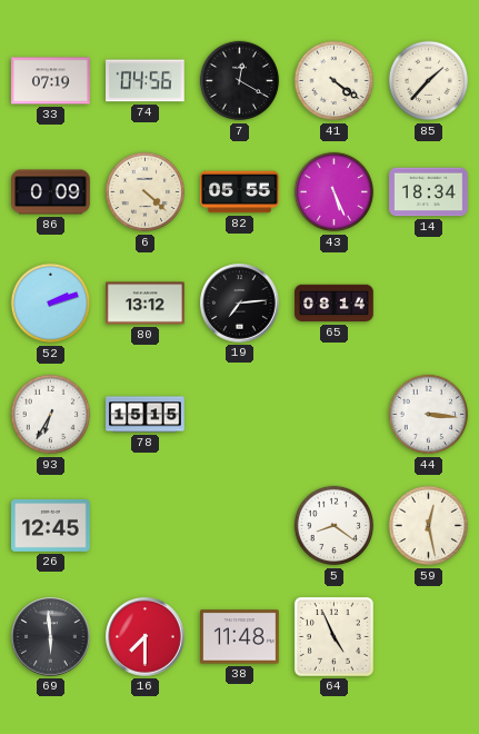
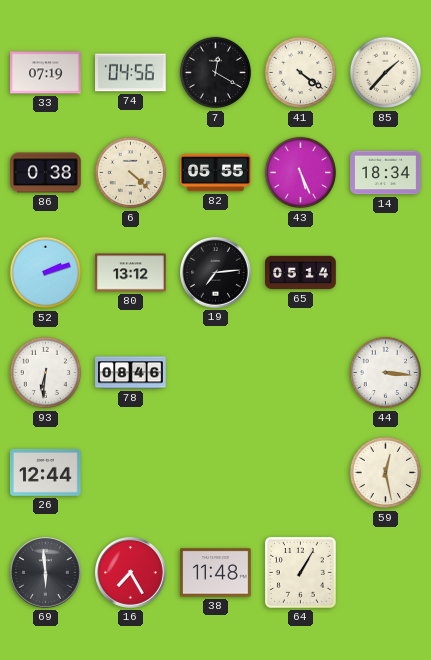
86: 0:09 -> 0:38
65: 08:14 -> 05:14
93: 6:35 -> 6:31
78: 15:15 -> 08:46
26: 12:45 -> 12:44
5: 8:21 -> none
16: 7:30 -> 7:25
64: 4:56 -> 1:05
